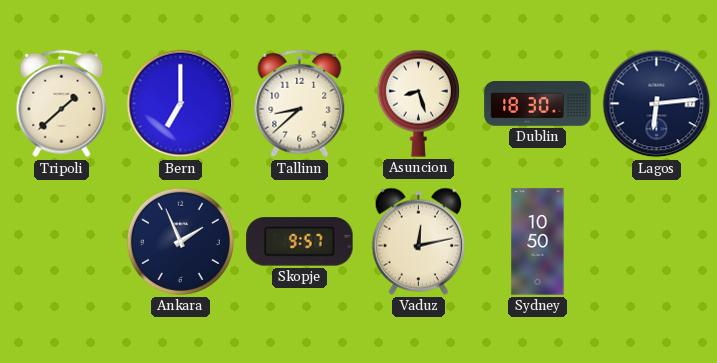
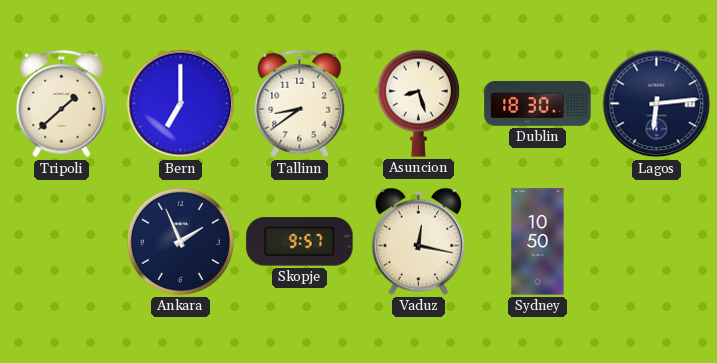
Tallinn: 8:38 -> 8:39
Vaduz: 12:13 -> 12:17
